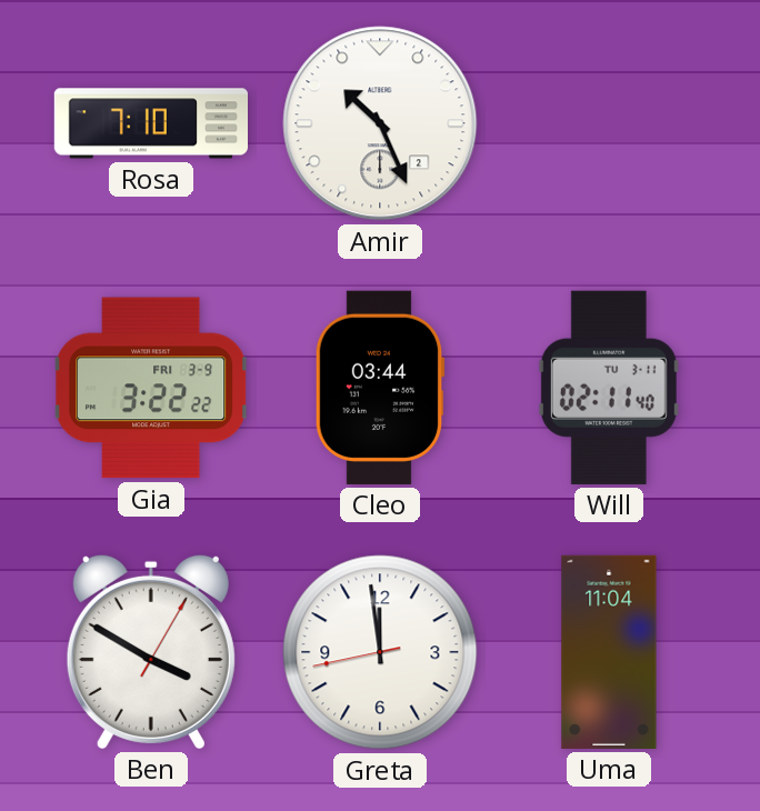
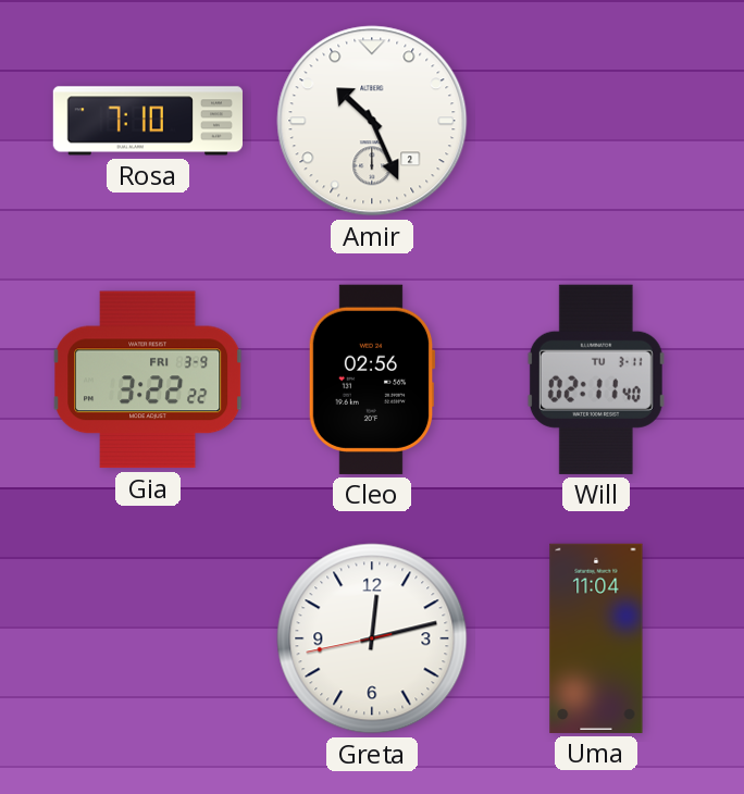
Cleo: 03:44 -> 02:56
Ben: 3:50 -> none
Greta: 11:58 -> 12:12
